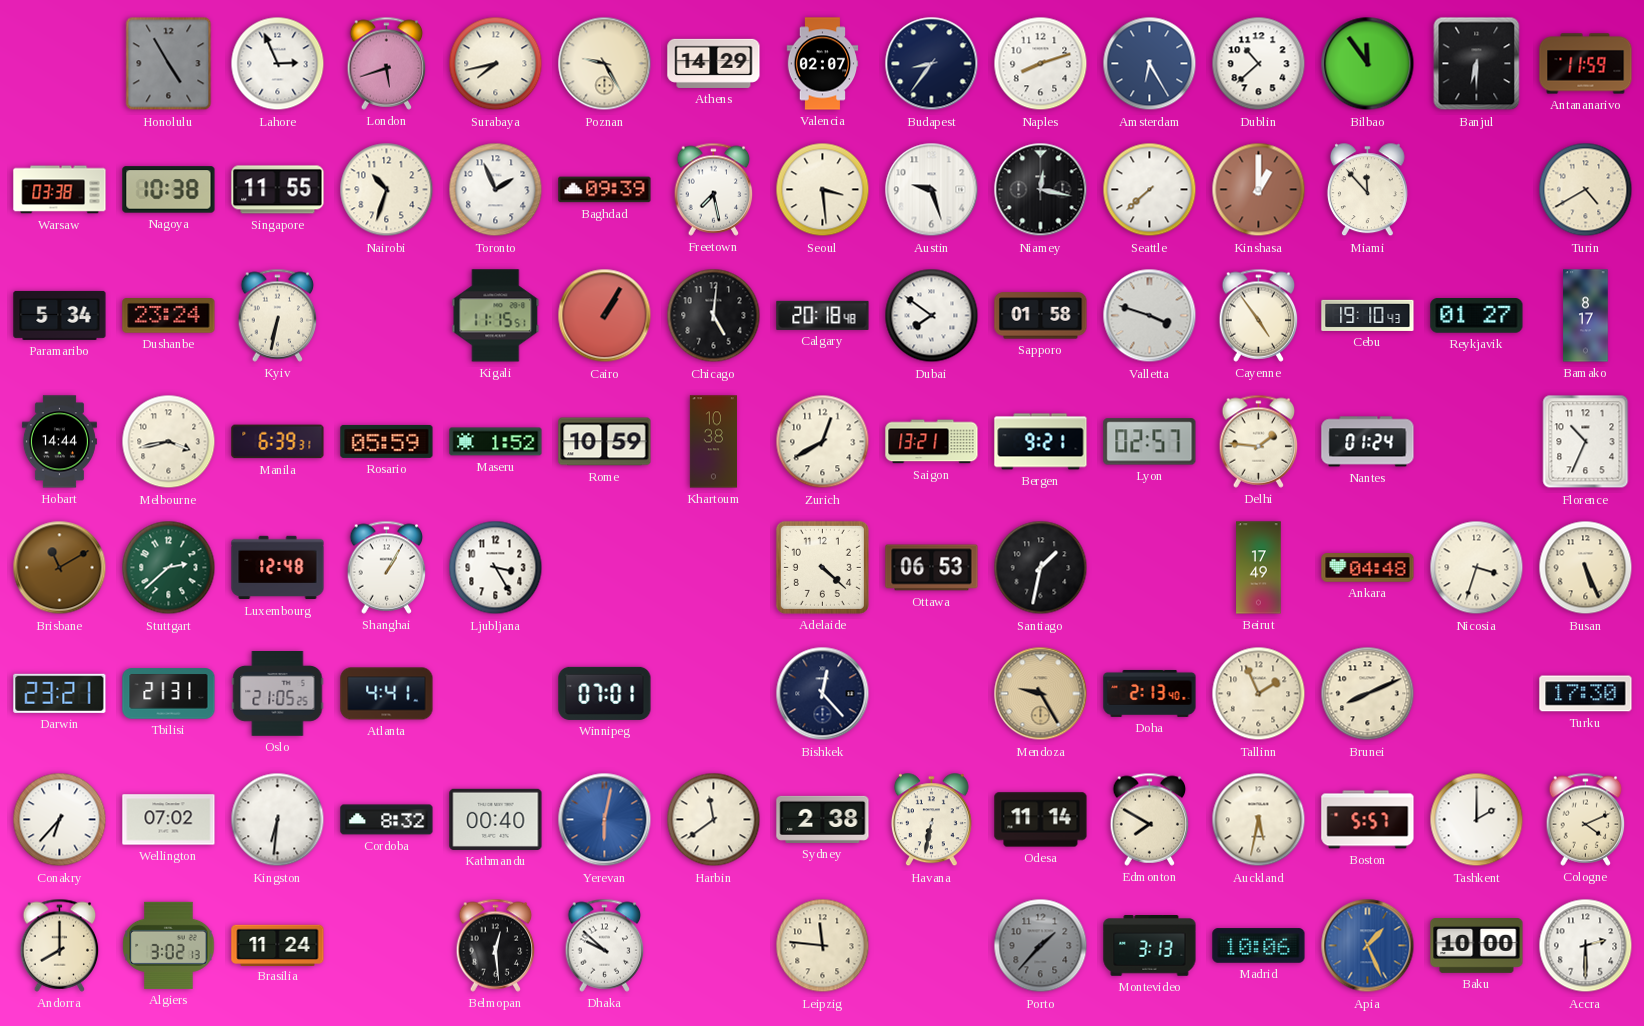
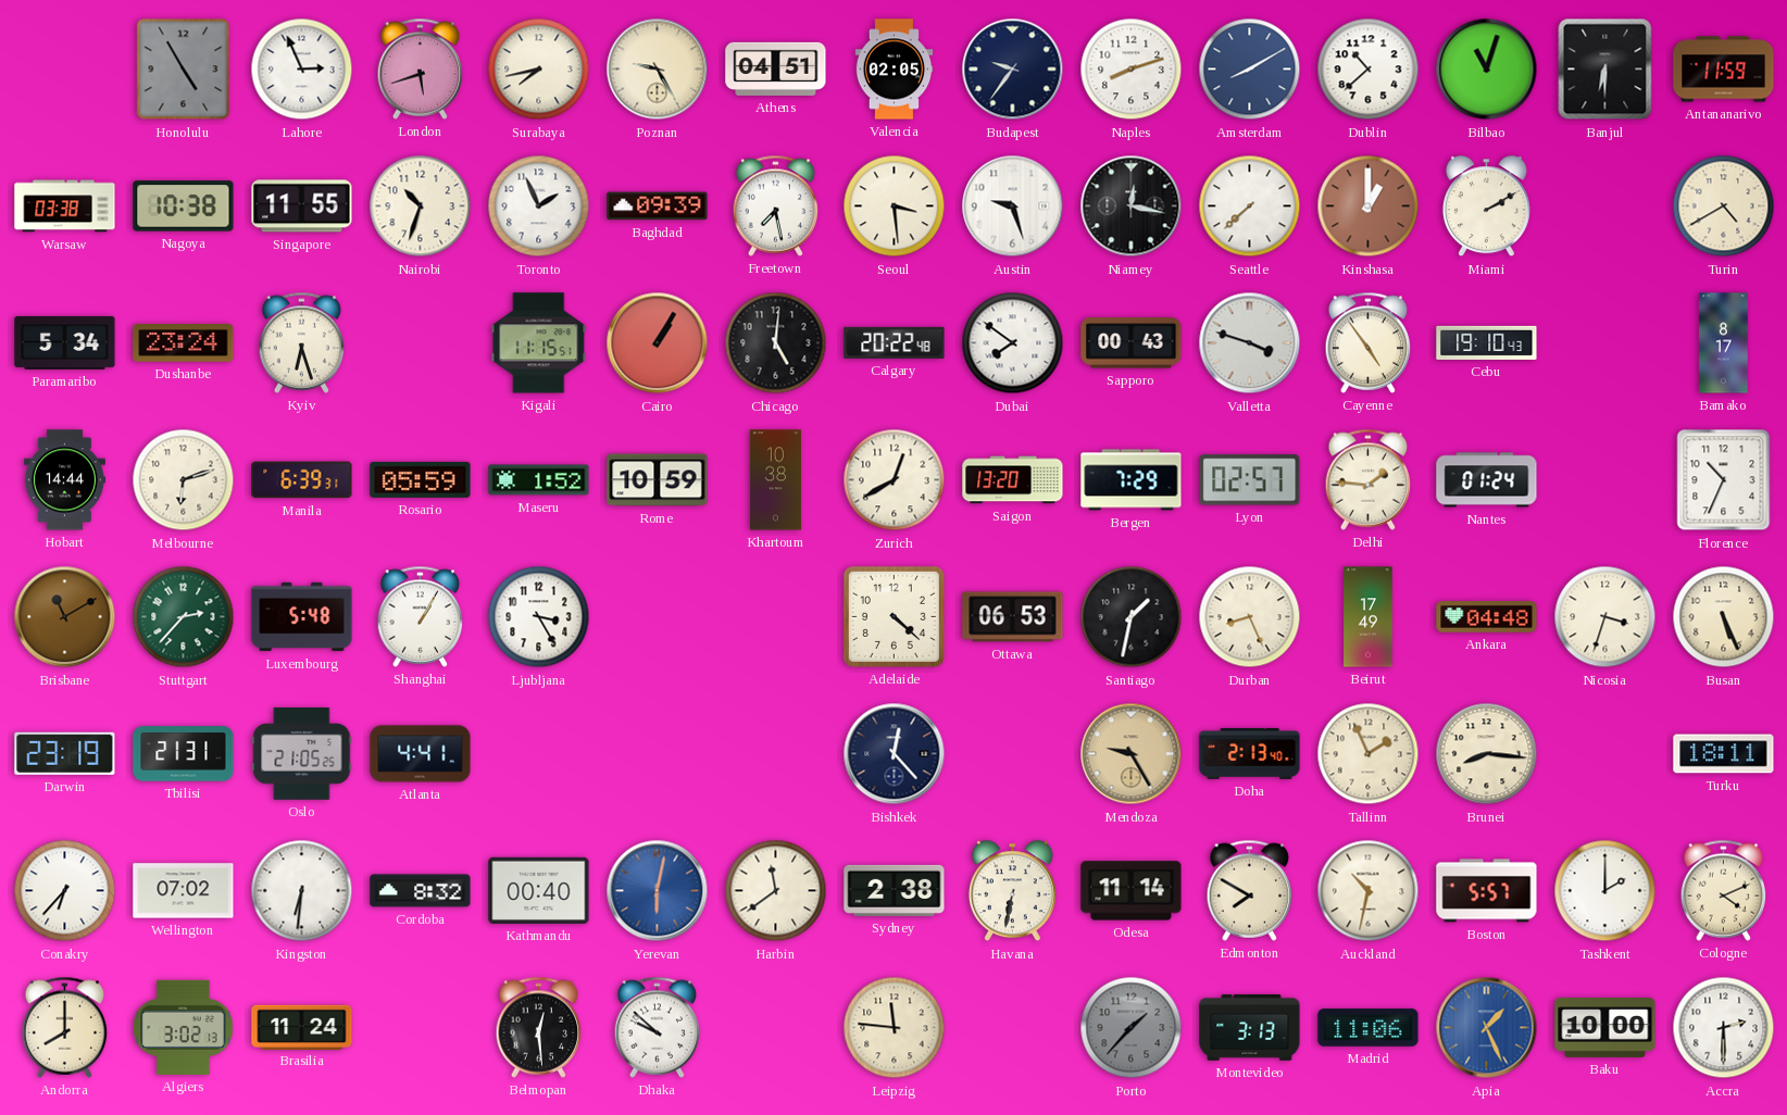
Athens: 14:29 -> 04:51
Valencia: 02:07 -> 02:05
Budapest: 8:36 -> 9:36
Amsterdam: 6:25 -> 8:10
Bilbao: 11:54 -> 11:03
Miami: 11:53 -> 2:10
Kyiv: 6:32 -> 6:27
Calgary: 20:18 -> 20:22
Sapporo: 01:58 -> 00:43
Reykjavik: 01:27 -> none
Melbourne: 3:43 -> 6:12
Saigon: 13:21 -> 13:20
Bergen: 9:21 -> 7:29
Stuttgart: 2:38 -> 2:37
Luxembourg: 12:48 -> 5:48
Durban: none -> 8:26
Darwin: 23:21 -> 23:19
Winnipeg: 07:01 -> none
Brunei: 8:11 -> 8:16
Turku: 17:30 -> 18:11
Auckland: 5:32 -> 10:32
Madrid: 10:06 -> 11:06
